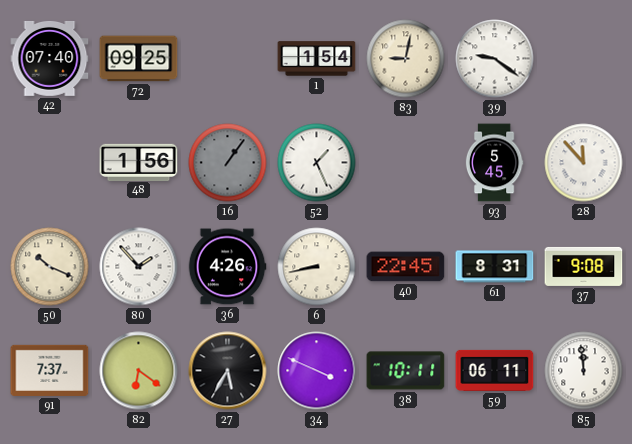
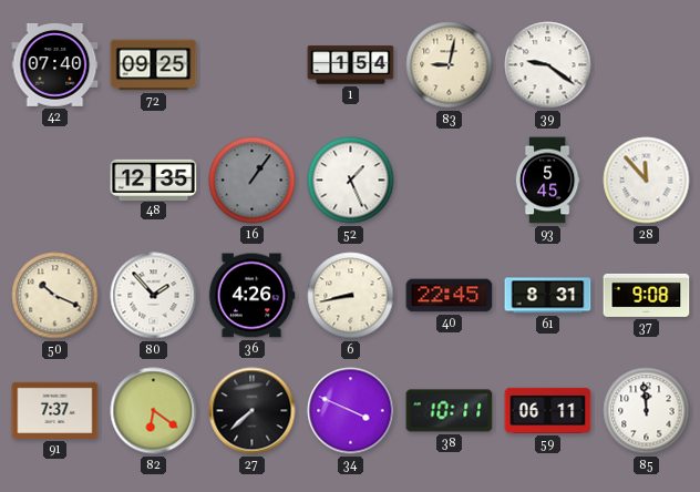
48: 1:56 -> 12:35
27: 5:35 -> 7:38
